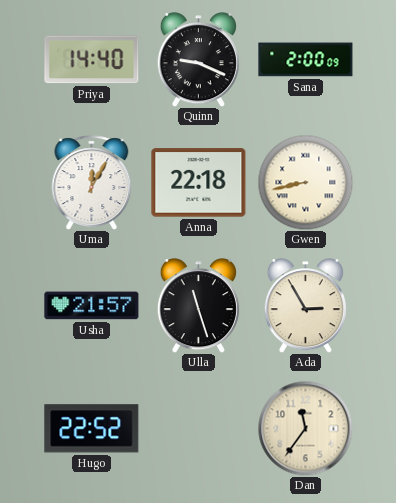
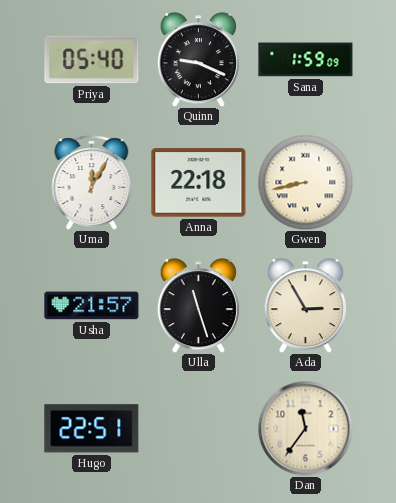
Priya: 14:40 -> 05:40
Sana: 2:00 -> 1:59
Hugo: 22:52 -> 22:51
